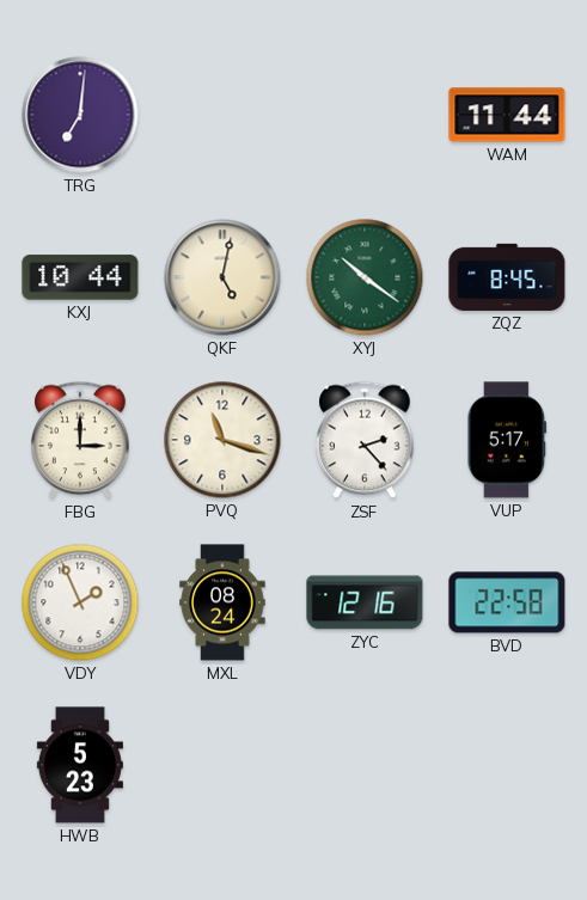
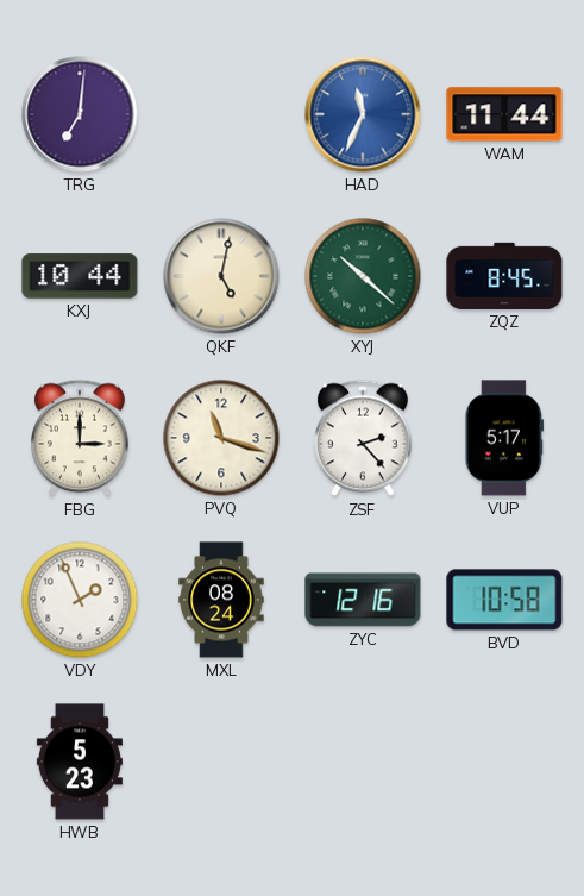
HAD: none -> 11:34
XYJ: 10:21 -> 10:22
BVD: 22:58 -> 10:58
